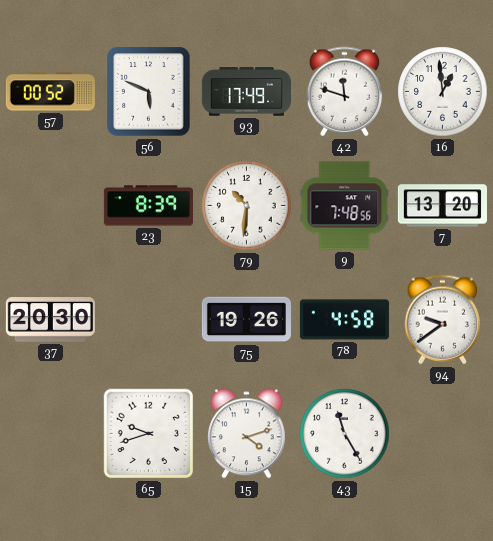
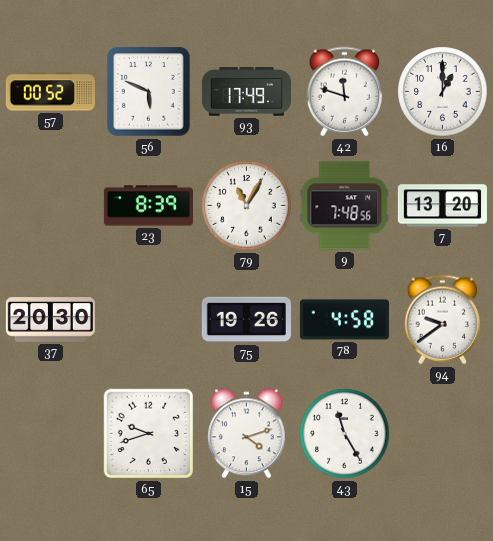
16: 12:59 -> 1:00
79: 10:31 -> 11:05
